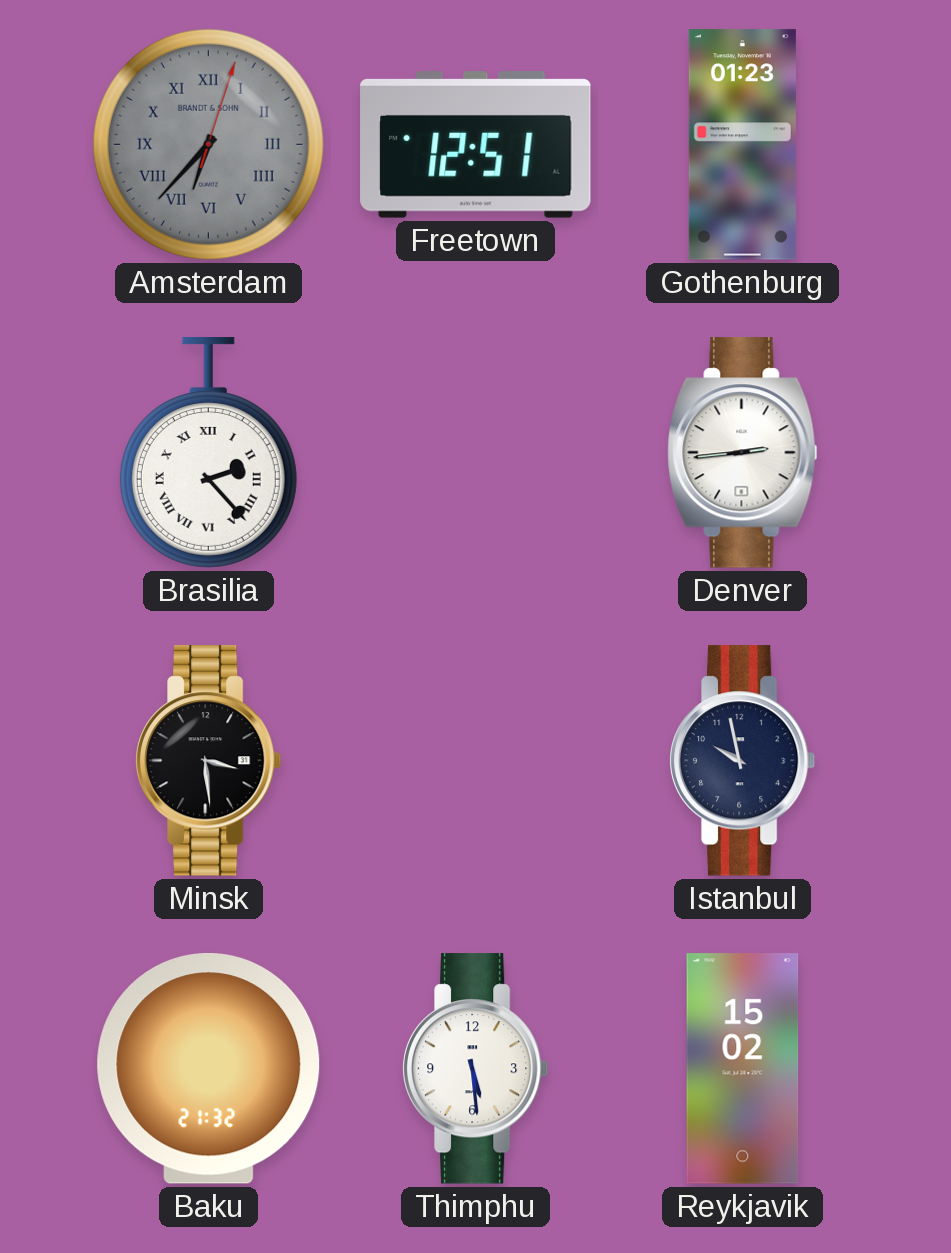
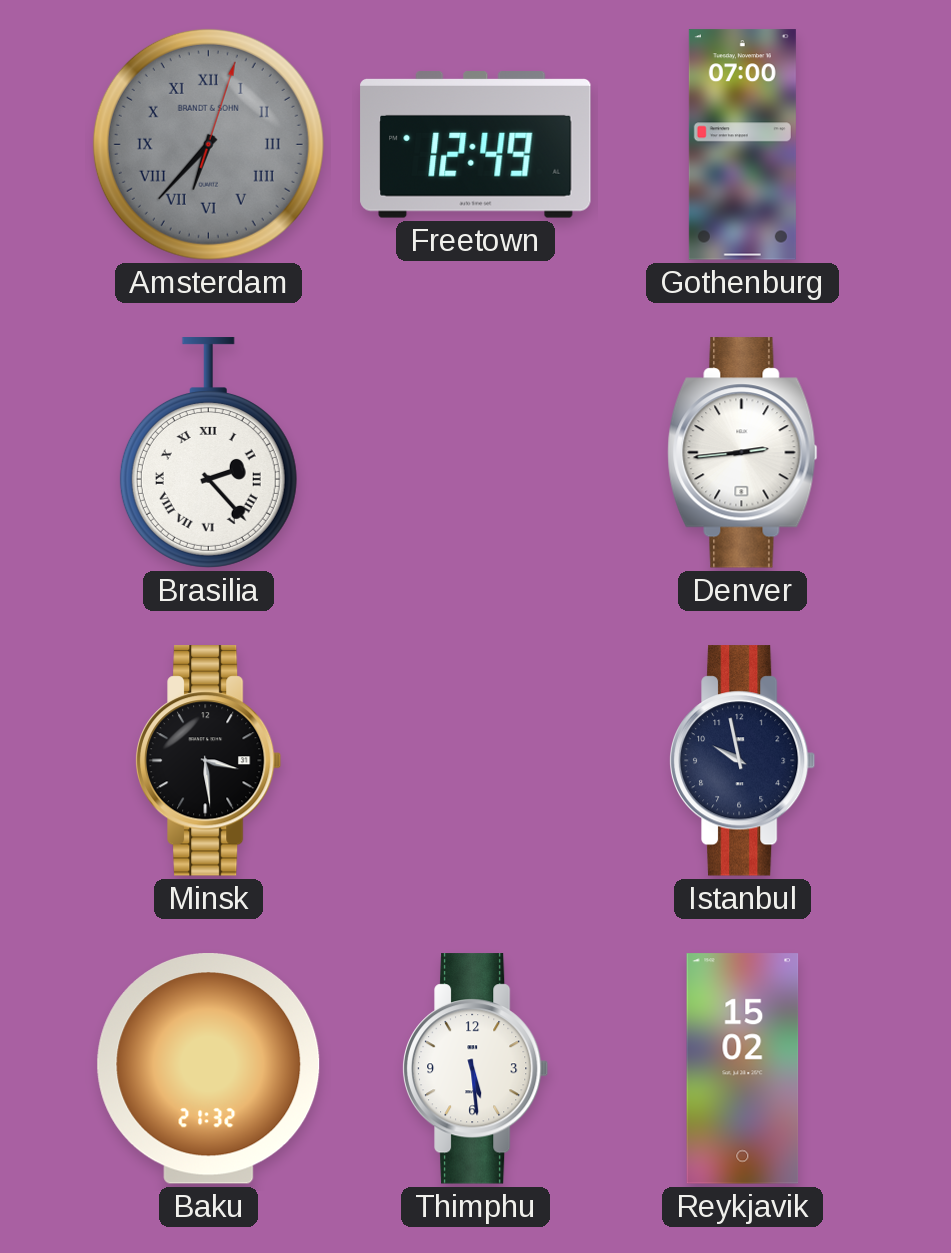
Freetown: 12:51 -> 12:49
Gothenburg: 01:23 -> 07:00
